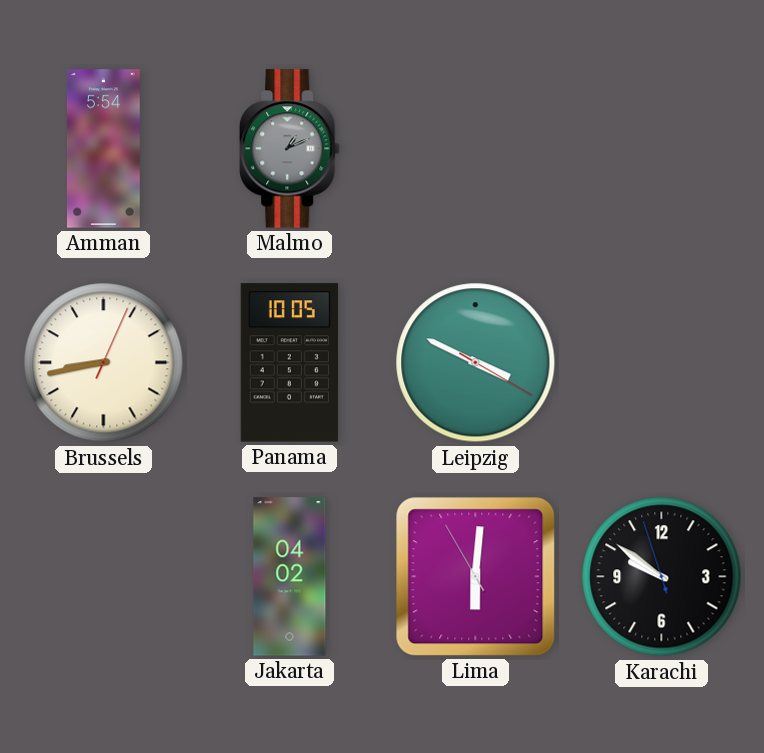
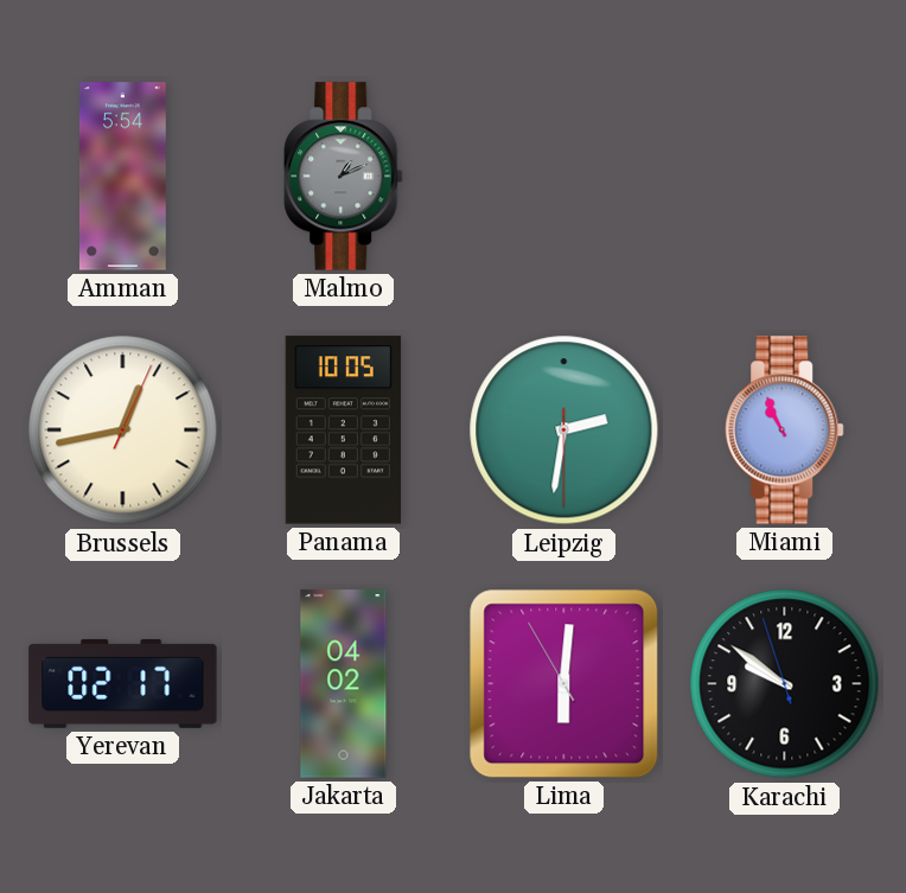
Brussels: 8:43 -> 12:43
Leipzig: 3:49 -> 2:31
Miami: none -> 10:56
Yerevan: none -> 02:17
